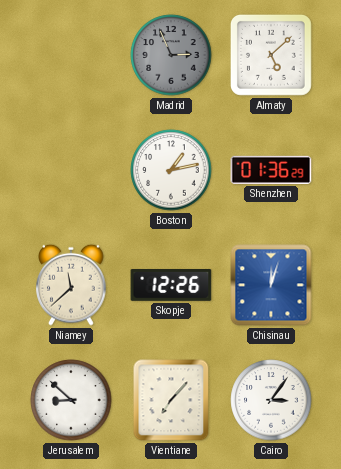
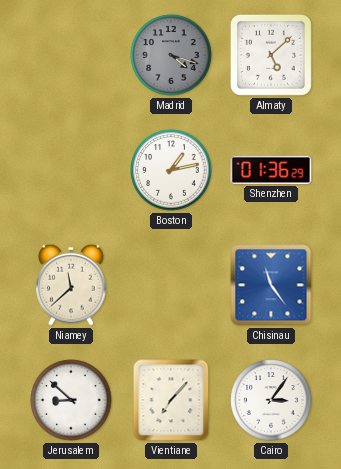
Madrid: 2:56 -> 4:18
Skopje: 12:26 -> none
Chisinau: 12:03 -> 11:24
